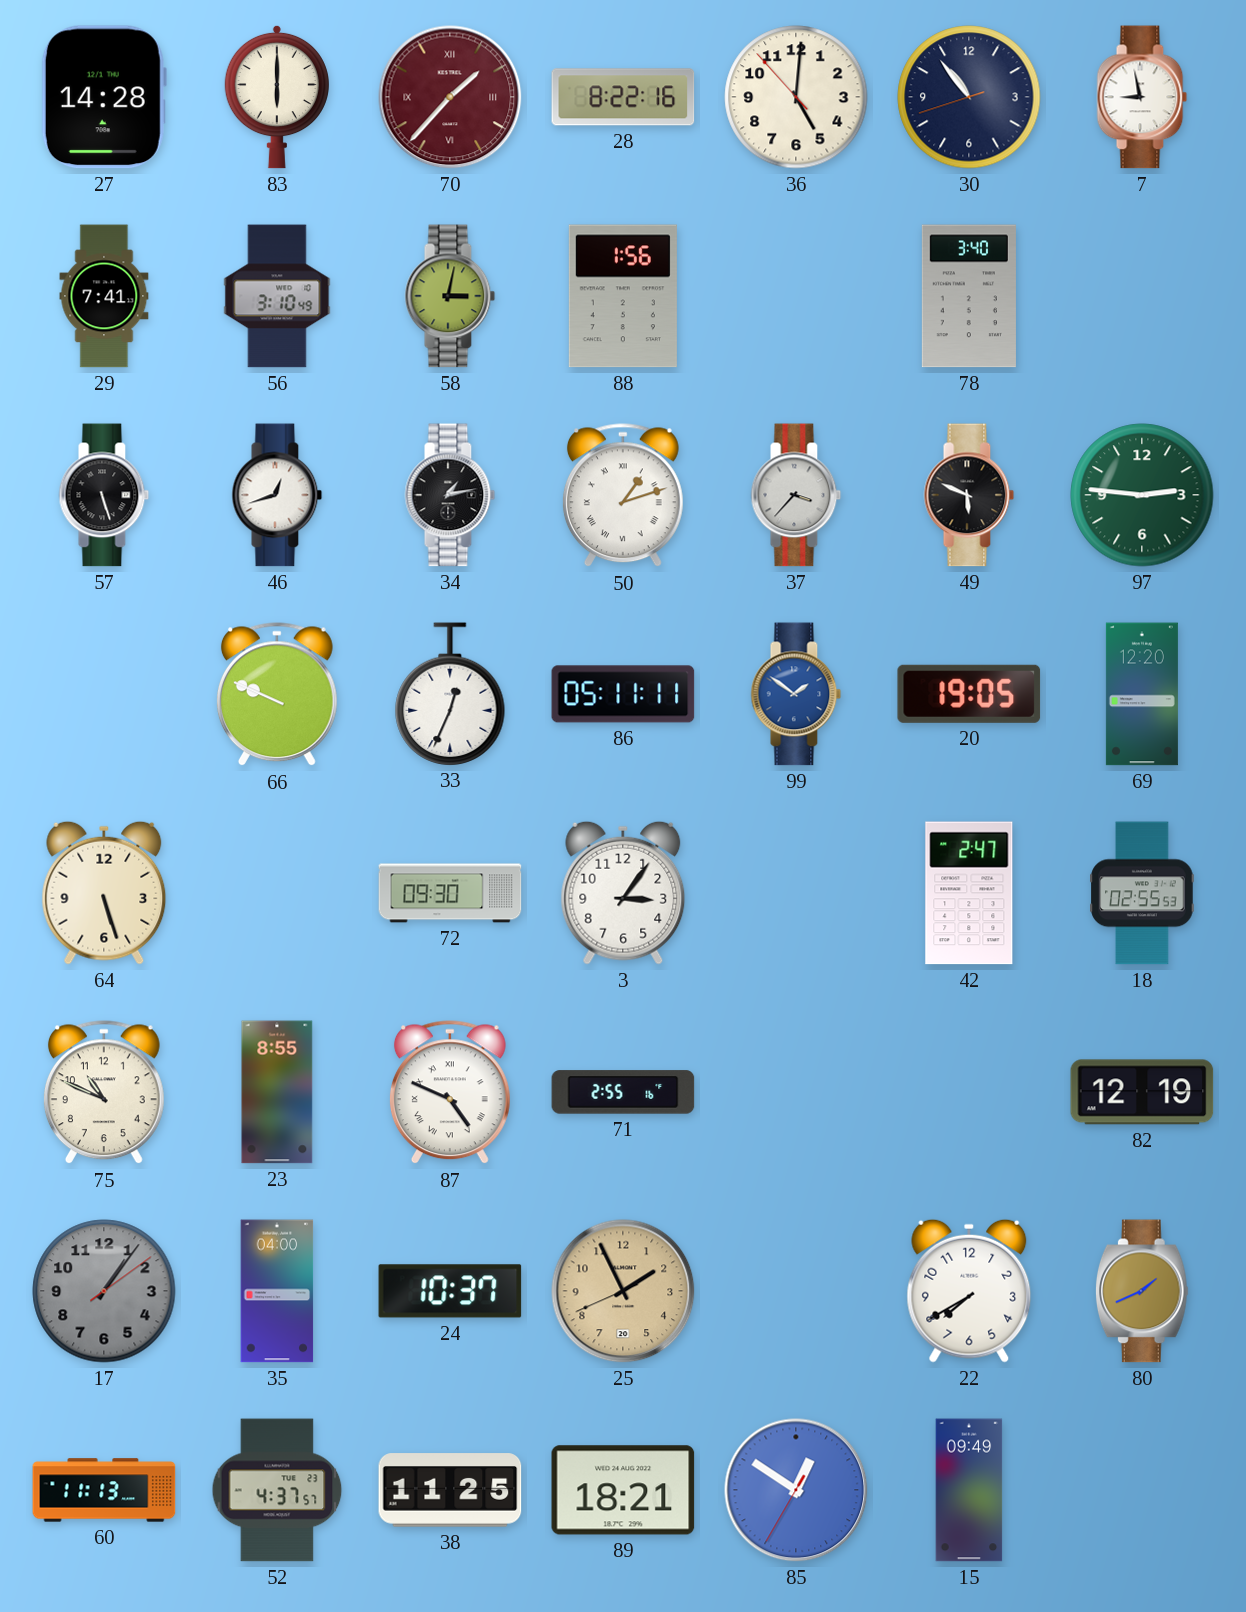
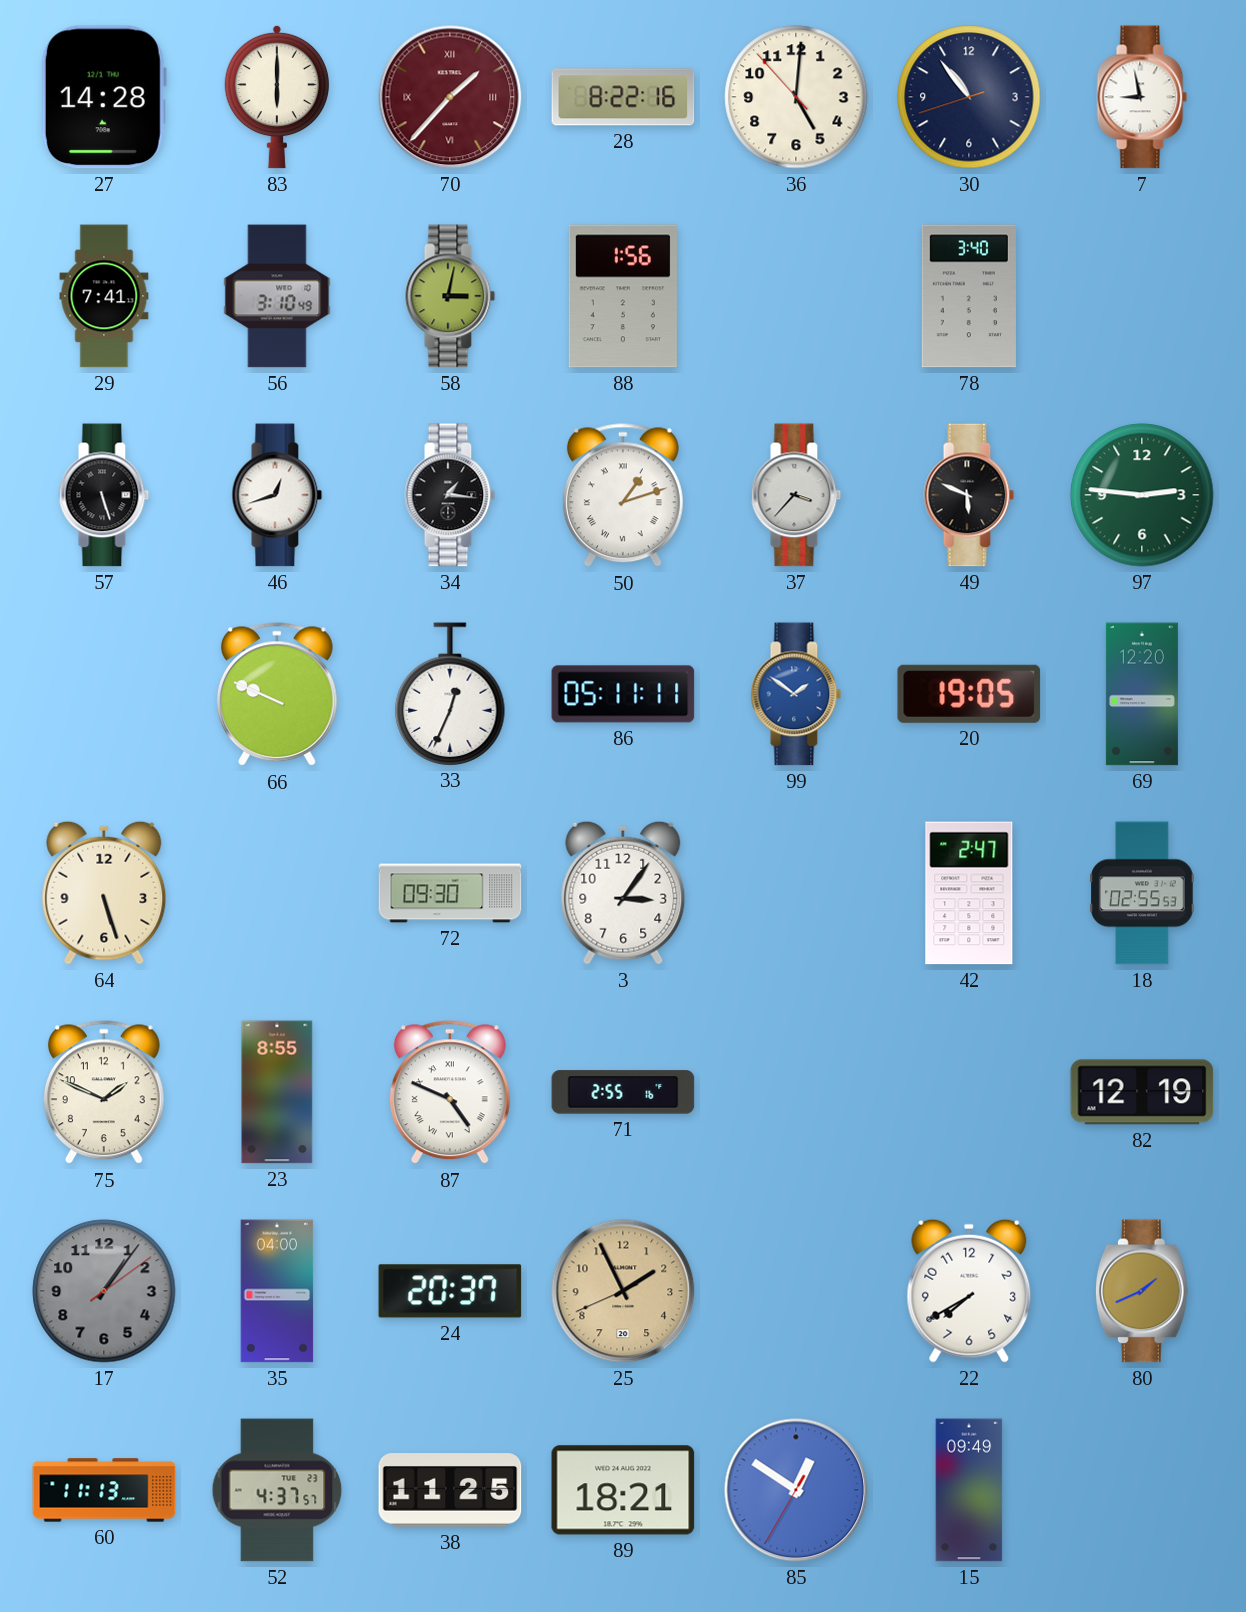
34: 1:13 -> 1:16
75: 10:49 -> 1:49
24: 10:37 -> 20:37
